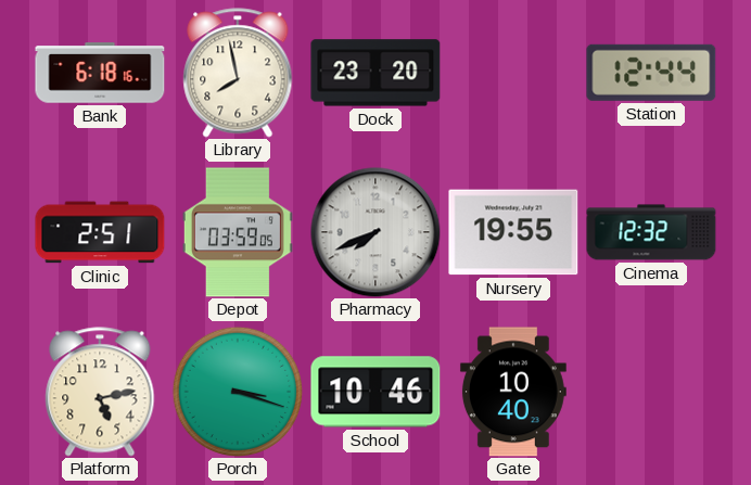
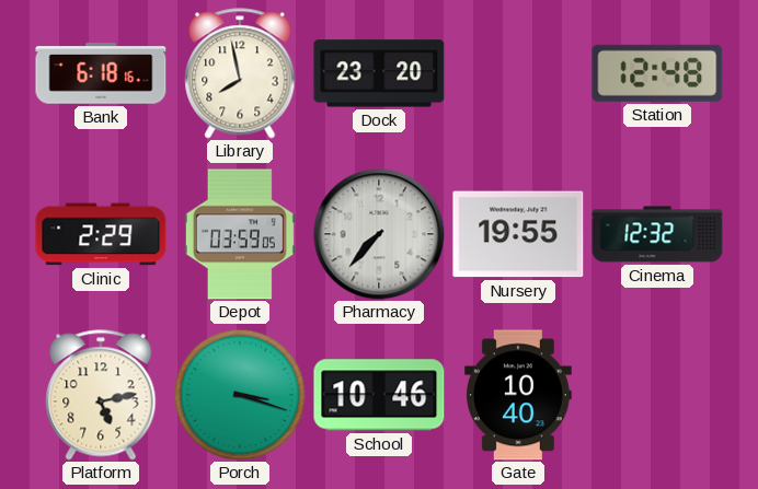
Station: 12:44 -> 12:48
Clinic: 2:51 -> 2:29
Pharmacy: 7:41 -> 7:37
